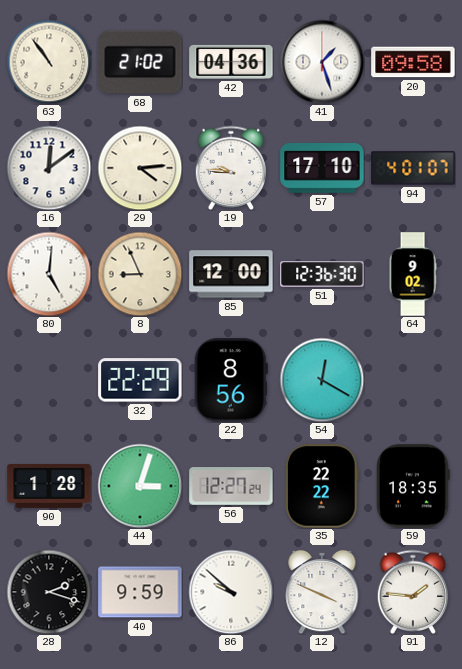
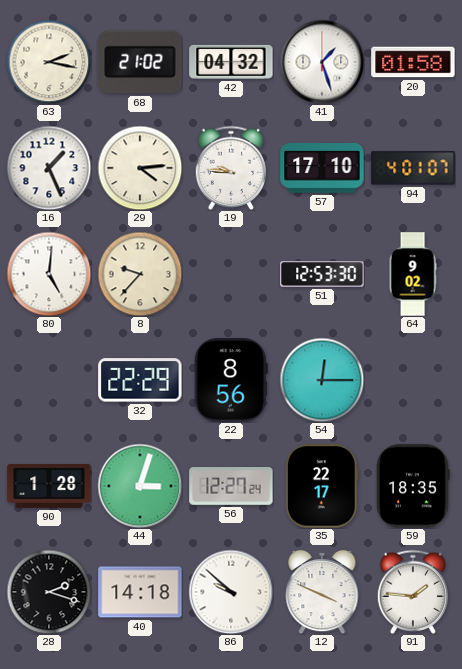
63: 10:54 -> 2:17
42: 04:36 -> 04:32
20: 09:58 -> 01:58
16: 12:09 -> 1:26
8: 8:56 -> 9:37
85: 12:00 -> none
51: 12:36 -> 12:53
54: 12:20 -> 12:15
35: 22:22 -> 22:17
40: 9:59 -> 14:18
